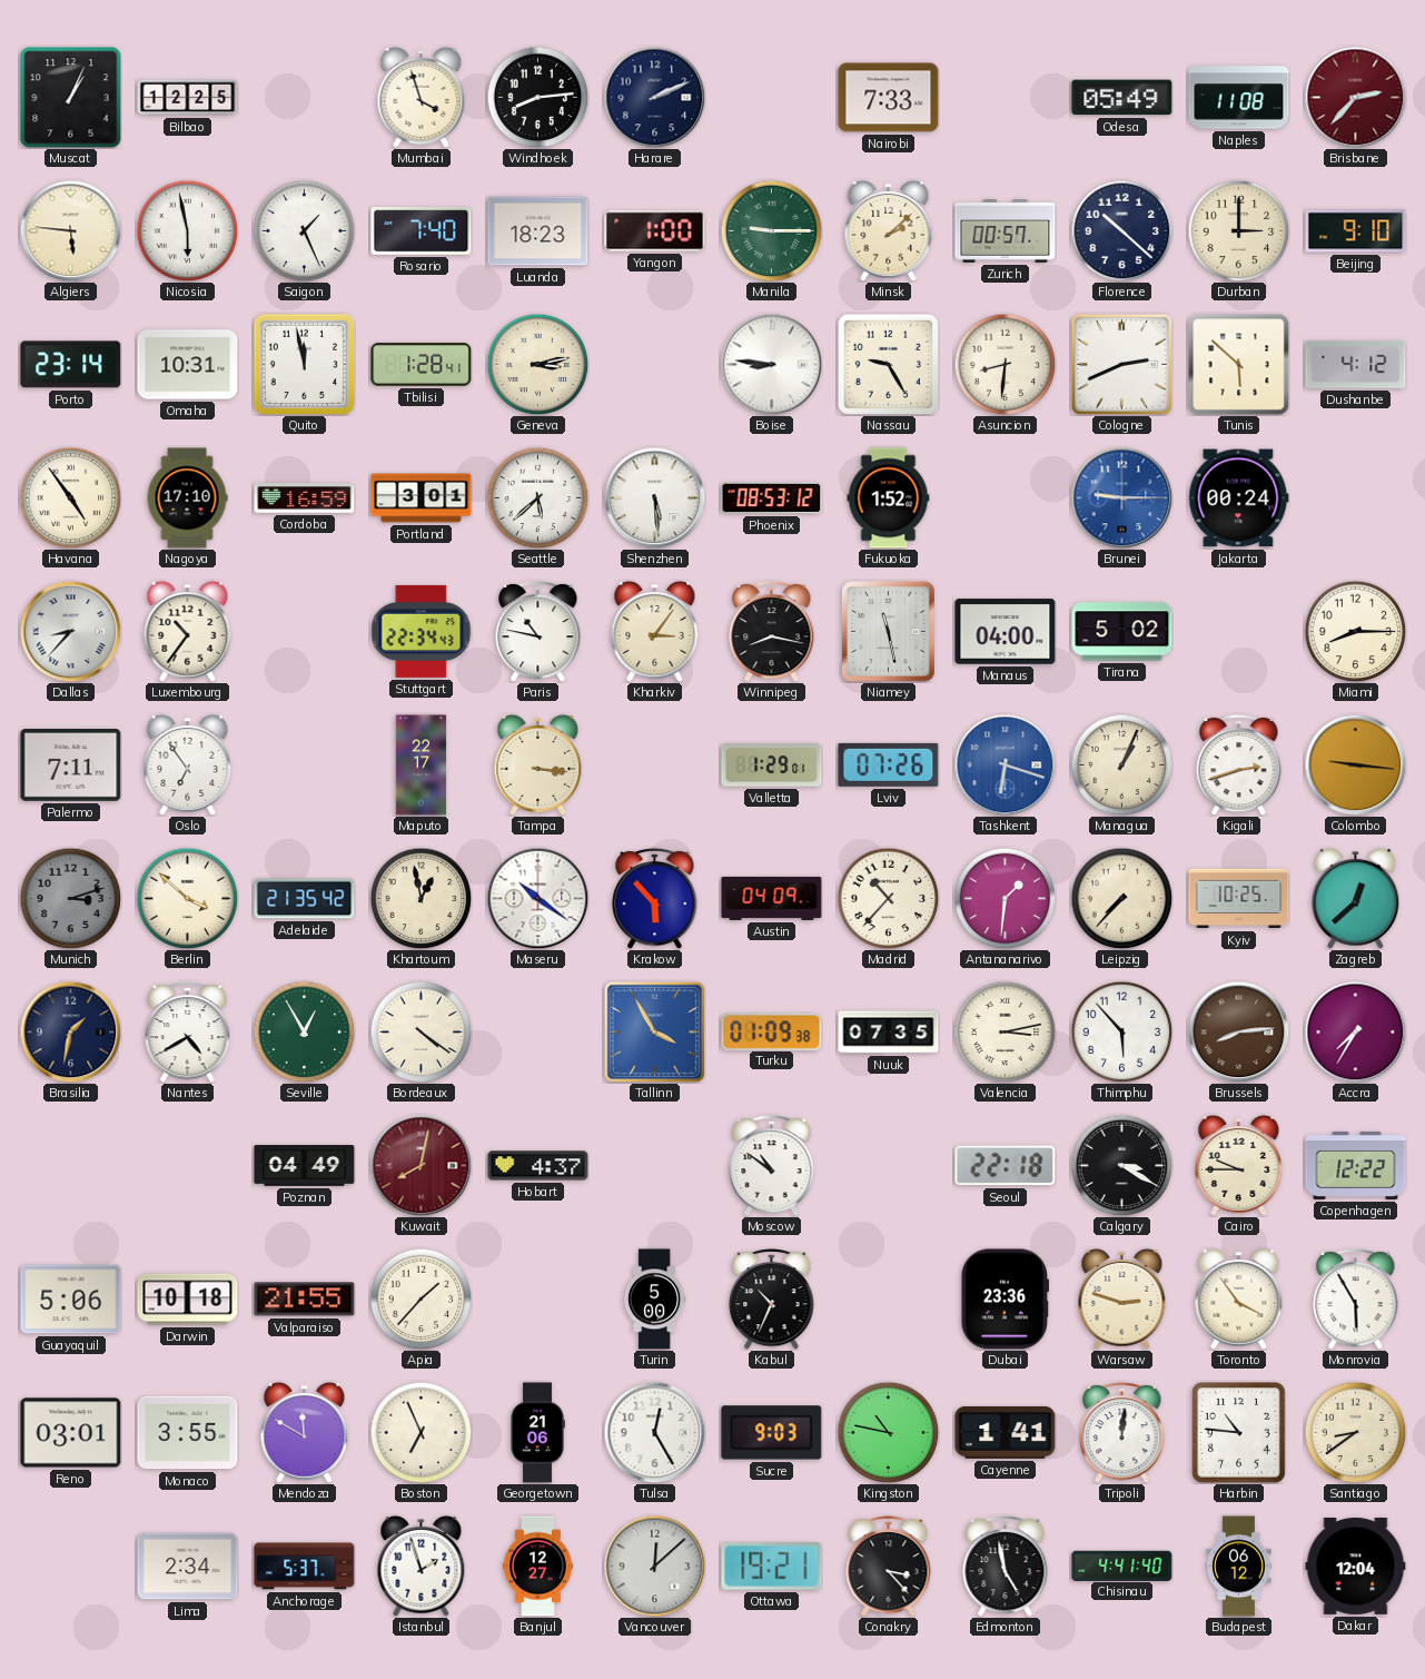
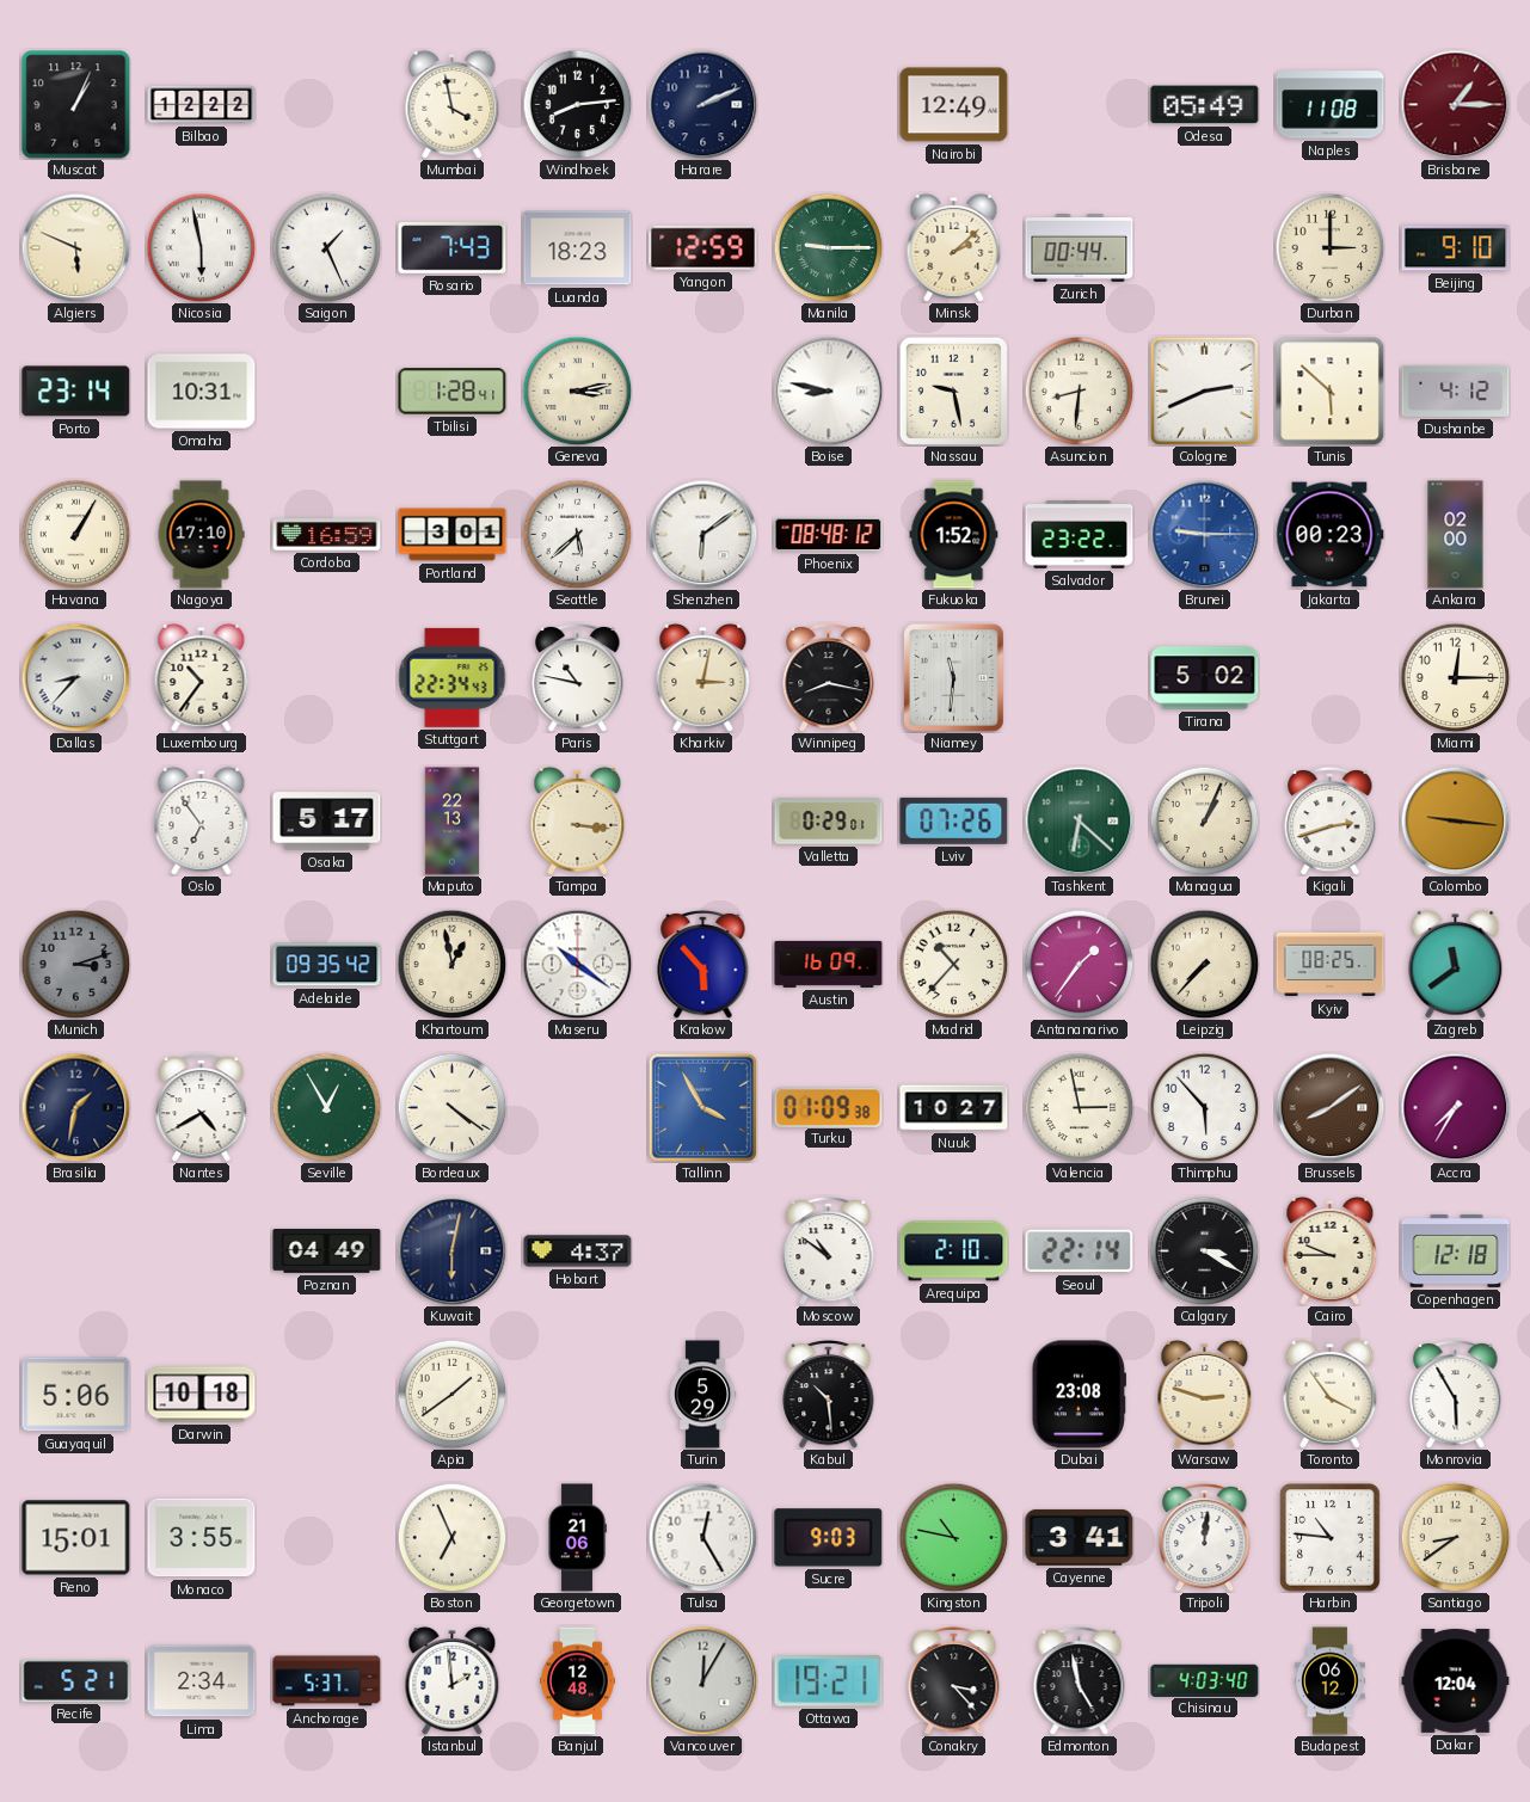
Bilbao: 12:25 -> 12:22
Mumbai: 3:57 -> 3:58
Nairobi: 7:33 -> 12:49
Brisbane: 2:37 -> 1:15
Algiers: 5:46 -> 5:49
Rosario: 7:40 -> 7:43
Yangon: 1:00 -> 12:59
Zurich: 00:57 -> 00:44
Florence: 10:22 -> none
Quito: 11:58 -> none
Boise: 8:46 -> 8:47
Nassau: 9:25 -> 9:28
Havana: 4:54 -> 1:05
Shenzhen: 5:29 -> 6:09
Phoenix: 08:53 -> 08:48
Salvador: none -> 23:22
Jakarta: 00:24 -> 00:23
Ankara: none -> 02:00
Kharkiv: 3:06 -> 3:02
Niamey: 11:28 -> 11:31
Manaus: 04:00 -> none
Miami: 8:15 -> 12:15
Palermo: 7:11 -> none
Osaka: none -> 5:17
Maputo: 22:17 -> 22:13
Valletta: 1:29 -> 0:29
Tashkent: 6:18 -> 6:22
Tashkent dial: blue -> green
Berlin: 3:52 -> none
Adelaide: 21:35 -> 09:35
Austin: 04:09 -> 16:09
Antananarivo: 1:31 -> 1:36
Kyiv: 10:25 -> 08:25
Zagreb: 12:38 -> 11:39
Nuuk: 07:35 -> 10:27
Valencia: 3:13 -> 2:58
Brussels: 8:14 -> 8:09
Kuwait: 8:02 -> 6:02
Kuwait dial: burgundy -> navy
Arequipa: none -> 2:10
Seoul: 22:18 -> 22:14
Copenhagen: 12:22 -> 12:18
Valparaiso: 21:55 -> none
Apia: 1:37 -> 1:39
Turin: 5:00 -> 5:29
Kabul: 10:34 -> 10:29
Dubai: 23:36 -> 23:08
Reno: 03:01 -> 15:01
Mendoza: 11:50 -> none
Cayenne: 1:41 -> 3:41
Recife: none -> 5:21
Istanbul: 1:57 -> 1:59
Banjul: 12:27 -> 12:48
Vancouver: 12:08 -> 12:05
Chisinau: 4:41 -> 4:03
